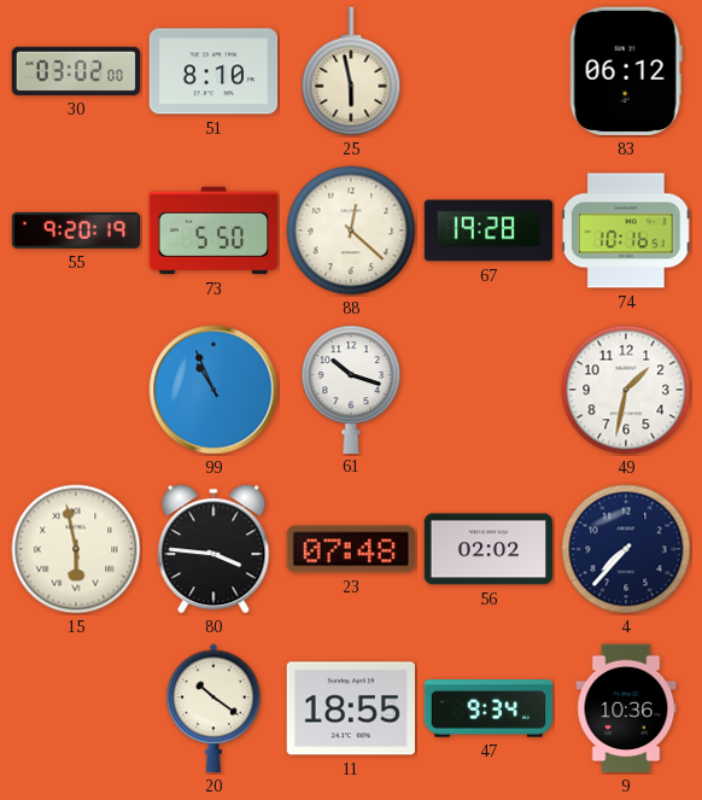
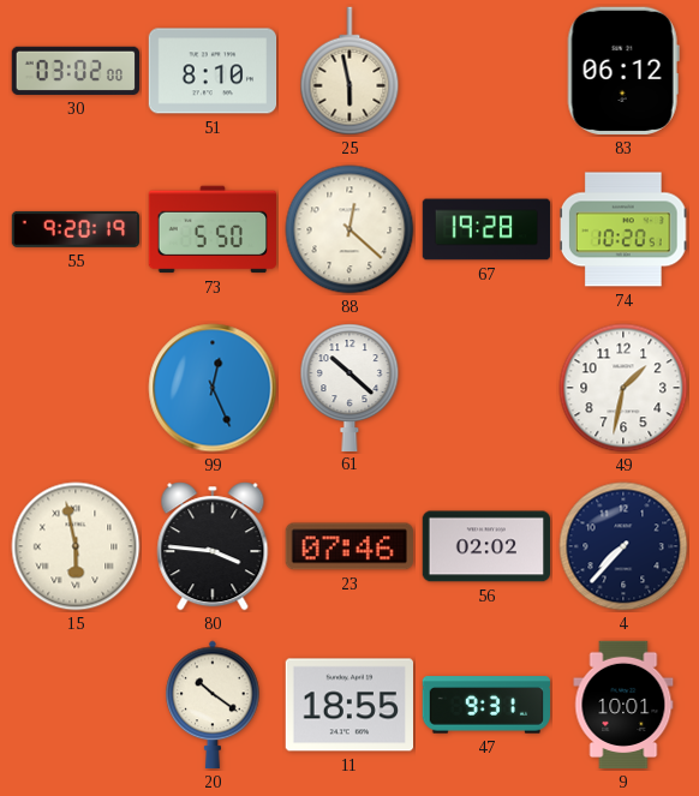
74: 10:16 -> 10:20
99: 10:56 -> 12:26
61: 10:18 -> 10:22
23: 07:48 -> 07:46
47: 9:34 -> 9:31
9: 10:36 -> 10:01
